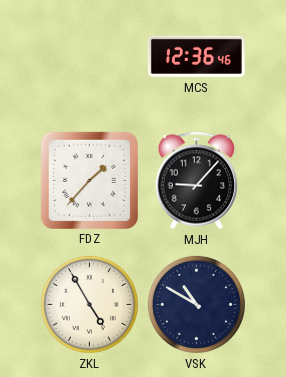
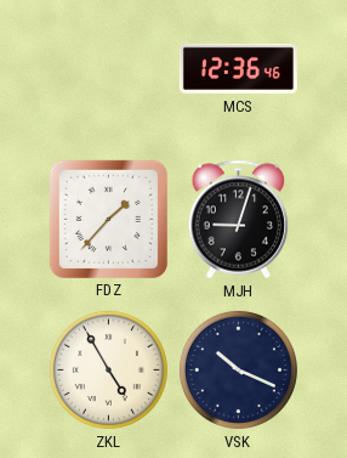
MJH: 9:07 -> 9:03
VSK: 10:50 -> 10:19
